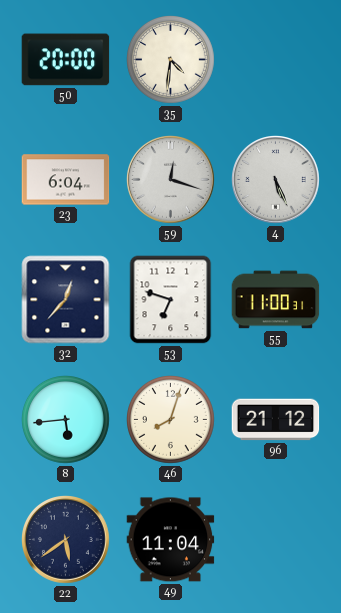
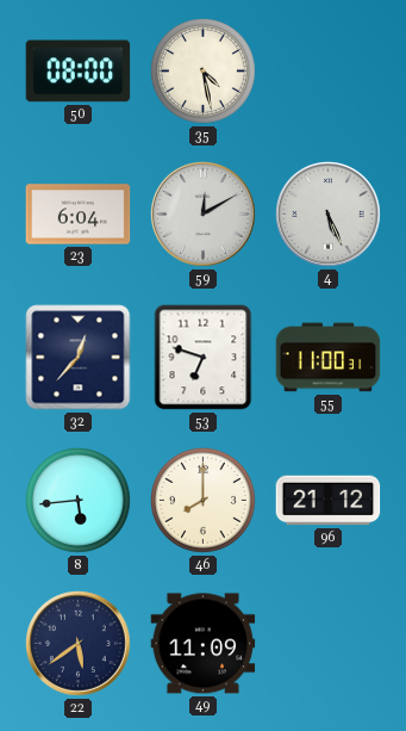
50: 20:00 -> 08:00
35: 4:31 -> 4:28
59: 12:18 -> 12:10
46: 8:03 -> 8:00
49: 11:04 -> 11:09
